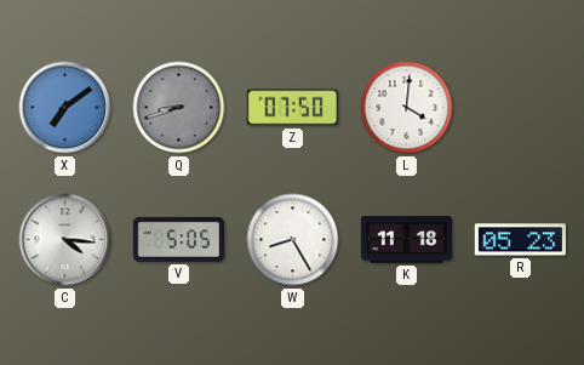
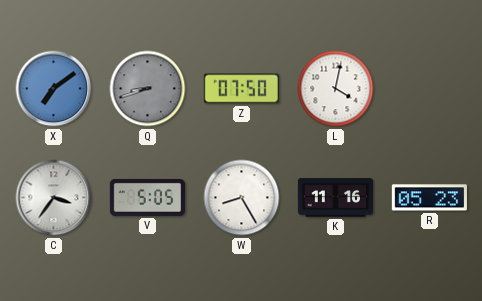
L: 4:01 -> 4:02
C: 4:16 -> 3:36
K: 11:18 -> 11:16
